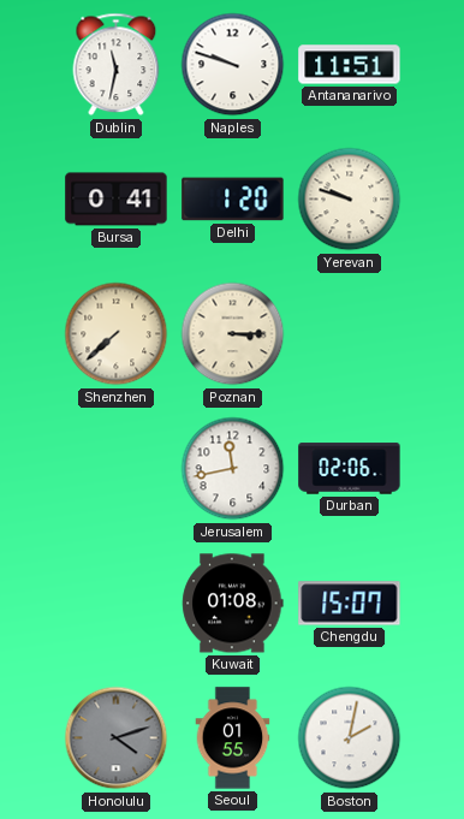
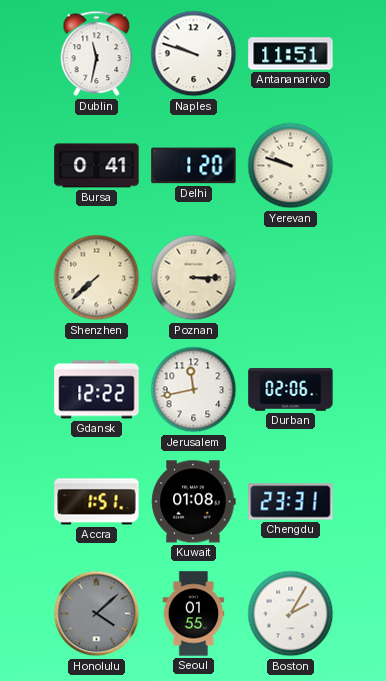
Gdansk: none -> 12:22
Accra: none -> 1:51
Chengdu: 15:07 -> 23:31
Honolulu: 4:12 -> 4:08
Boston: 2:02 -> 2:05
